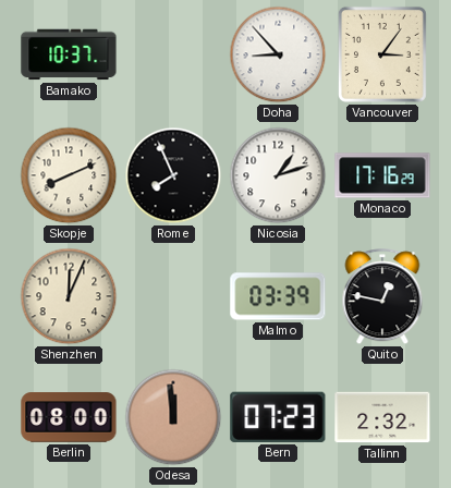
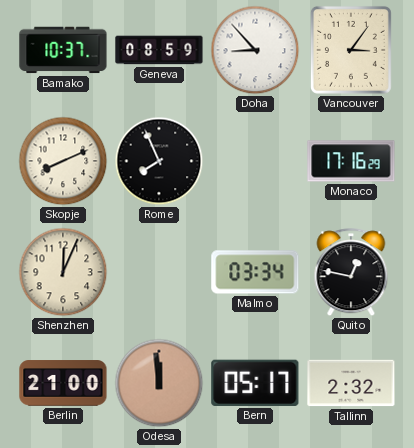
Geneva: none -> 08:59
Nicosia: 1:12 -> none
Malmo: 03:39 -> 03:34
Berlin: 08:00 -> 21:00
Bern: 07:23 -> 05:17
